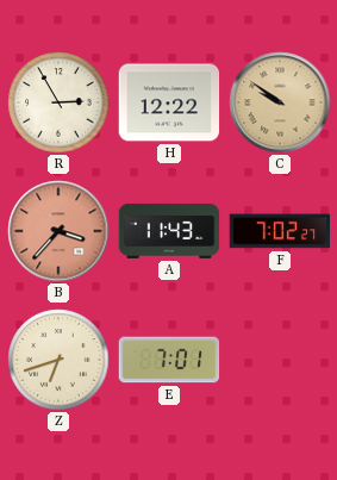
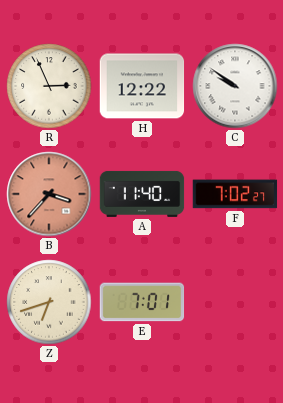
R: 2:55 -> 2:56
C dial: champagne -> white
A: 11:43 -> 11:40
